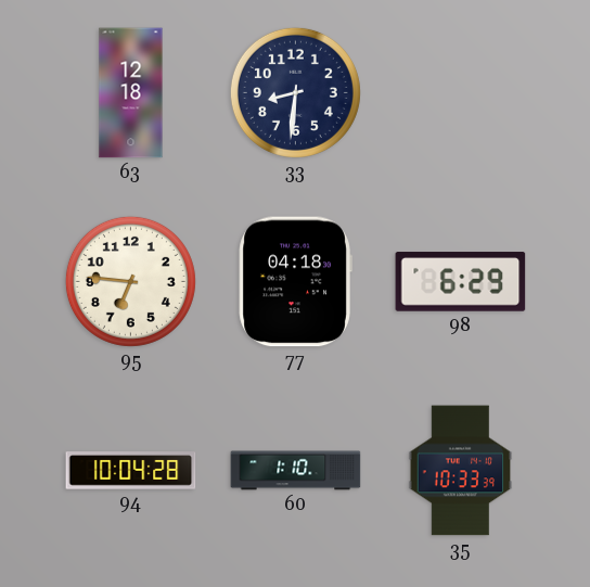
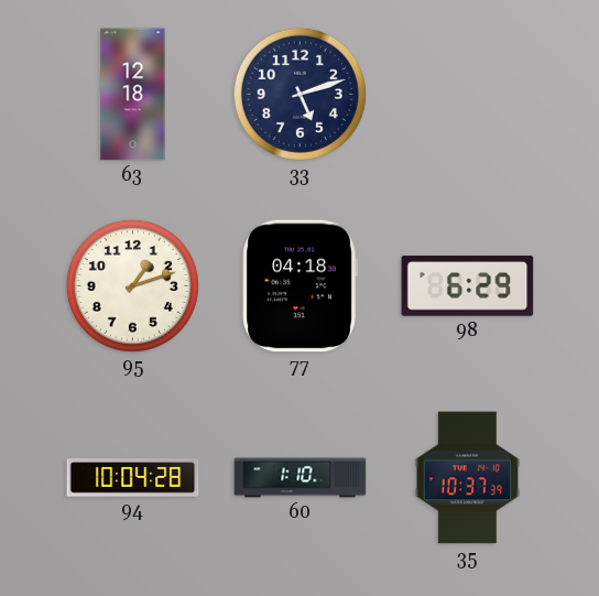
33: 8:31 -> 5:12
95: 6:46 -> 1:12
35: 10:33 -> 10:37
